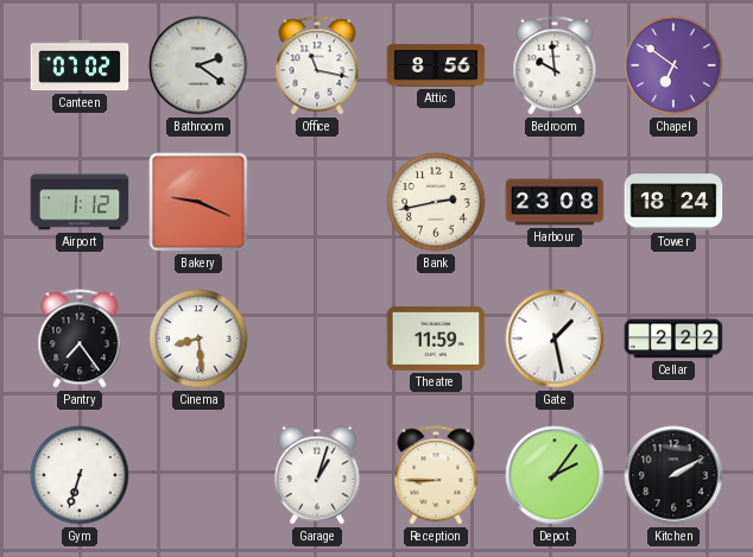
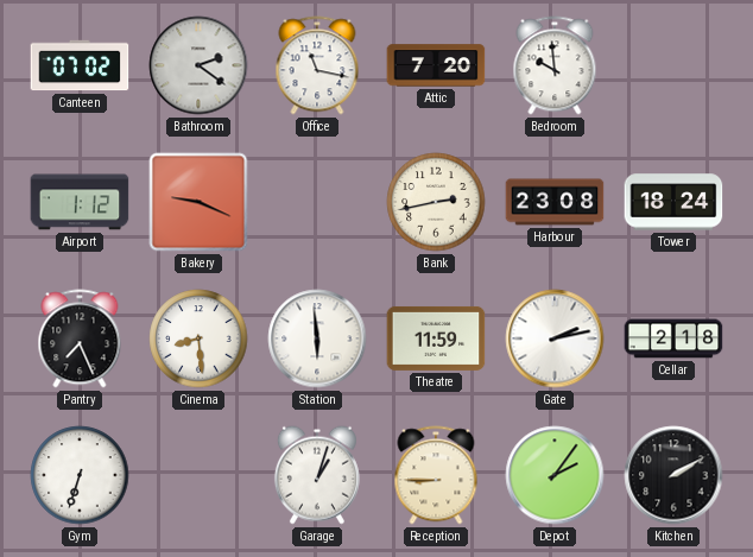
Attic: 8:56 -> 7:20
Chapel: 6:51 -> none
Pantry: 7:24 -> 7:26
Station: none -> 5:59
Gate: 1:28 -> 2:13
Cellar: 2:22 -> 2:18
